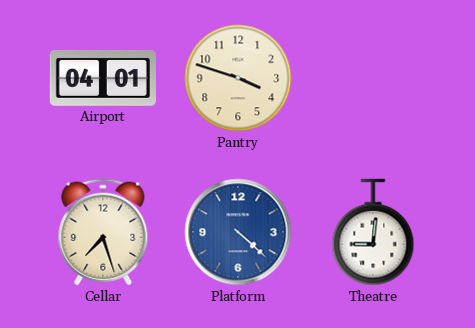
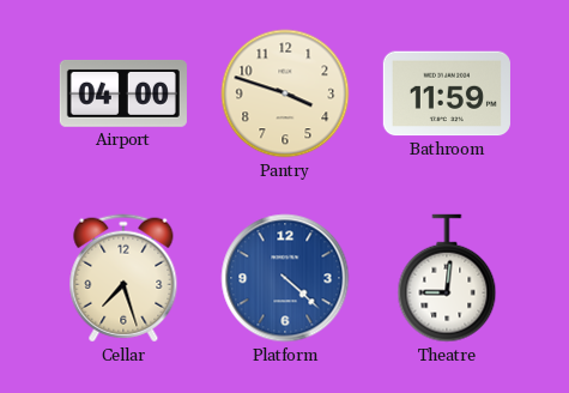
Airport: 04:01 -> 04:00
Bathroom: none -> 11:59
